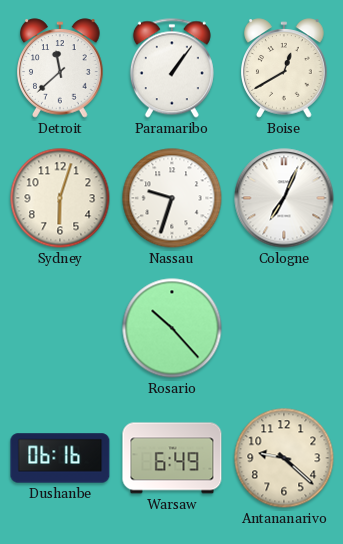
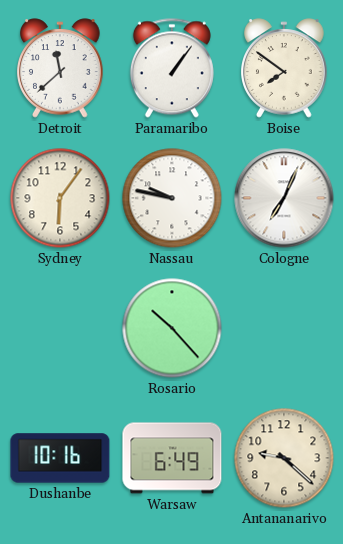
Boise: 12:40 -> 7:51
Sydney: 6:03 -> 6:06
Nassau: 9:33 -> 9:47
Dushanbe: 06:16 -> 10:16
